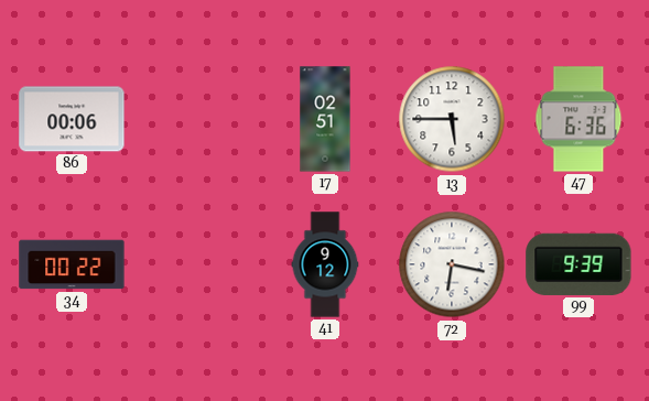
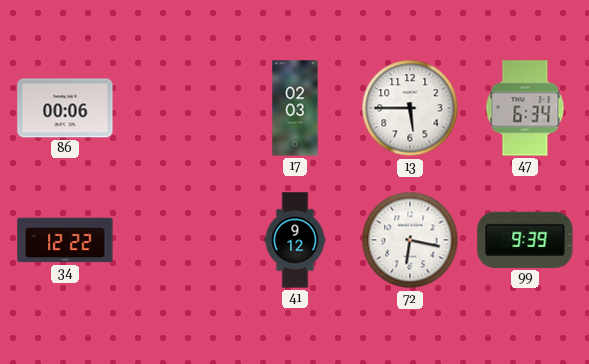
17: 02:51 -> 02:03
47: 6:36 -> 6:34
34: 00:22 -> 12:22
